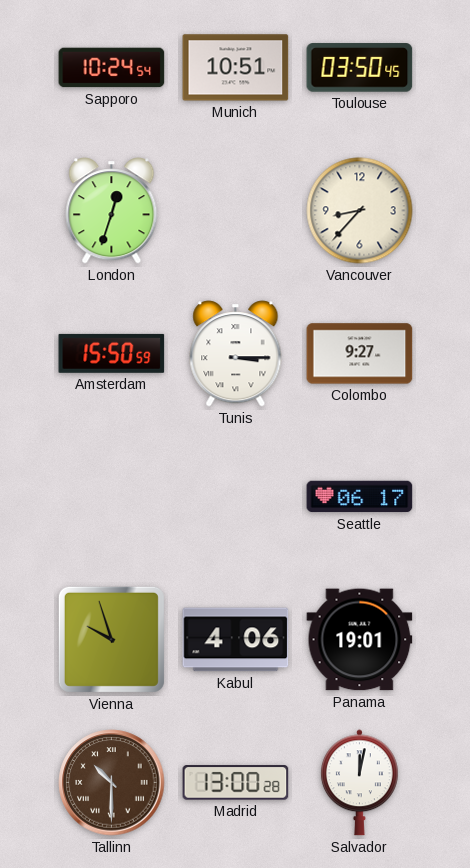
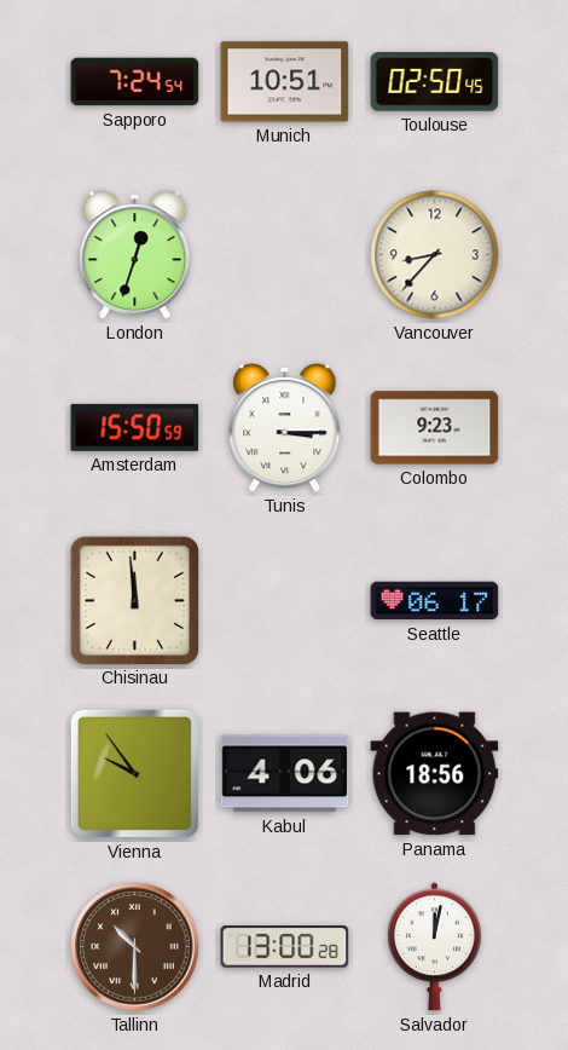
Sapporo: 10:24 -> 7:24
Toulouse: 03:50 -> 02:50
Colombo: 9:27 -> 9:23
Chisinau: none -> 11:59
Vienna: 9:57 -> 9:54
Panama: 19:01 -> 18:56
